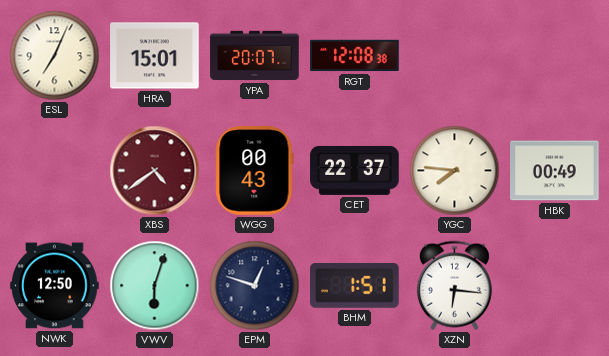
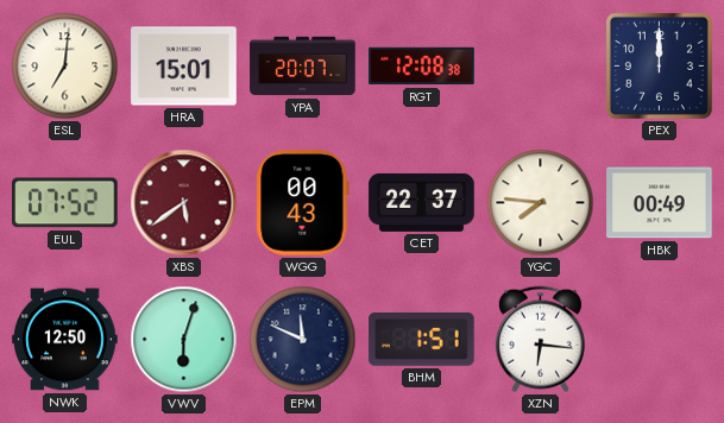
ESL: 7:04 -> 7:01
PEX: none -> 12:00
EUL: none -> 07:52
XBS: 4:39 -> 5:39
EPM: 12:48 -> 11:49
